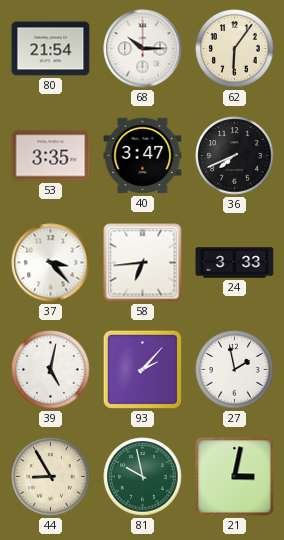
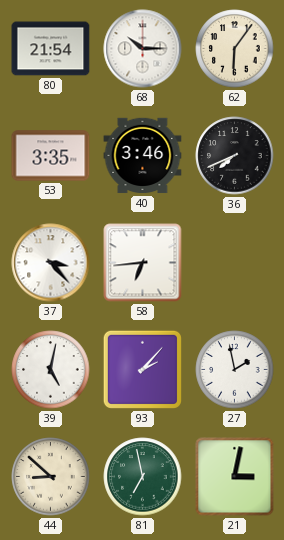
40: 3:47 -> 3:46
24: 3:33 -> none
44: 8:55 -> 8:52
81: 9:58 -> 6:58
